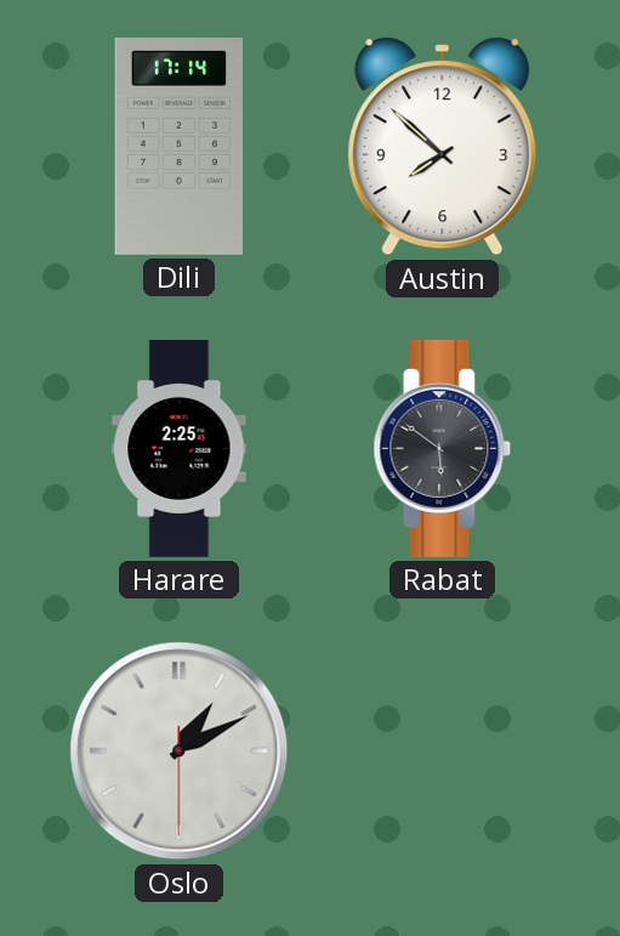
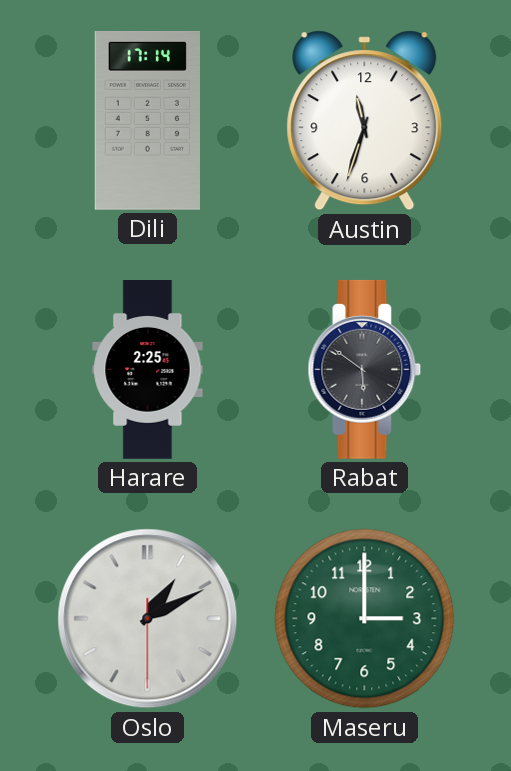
Austin: 7:52 -> 11:33
Maseru: none -> 3:00
